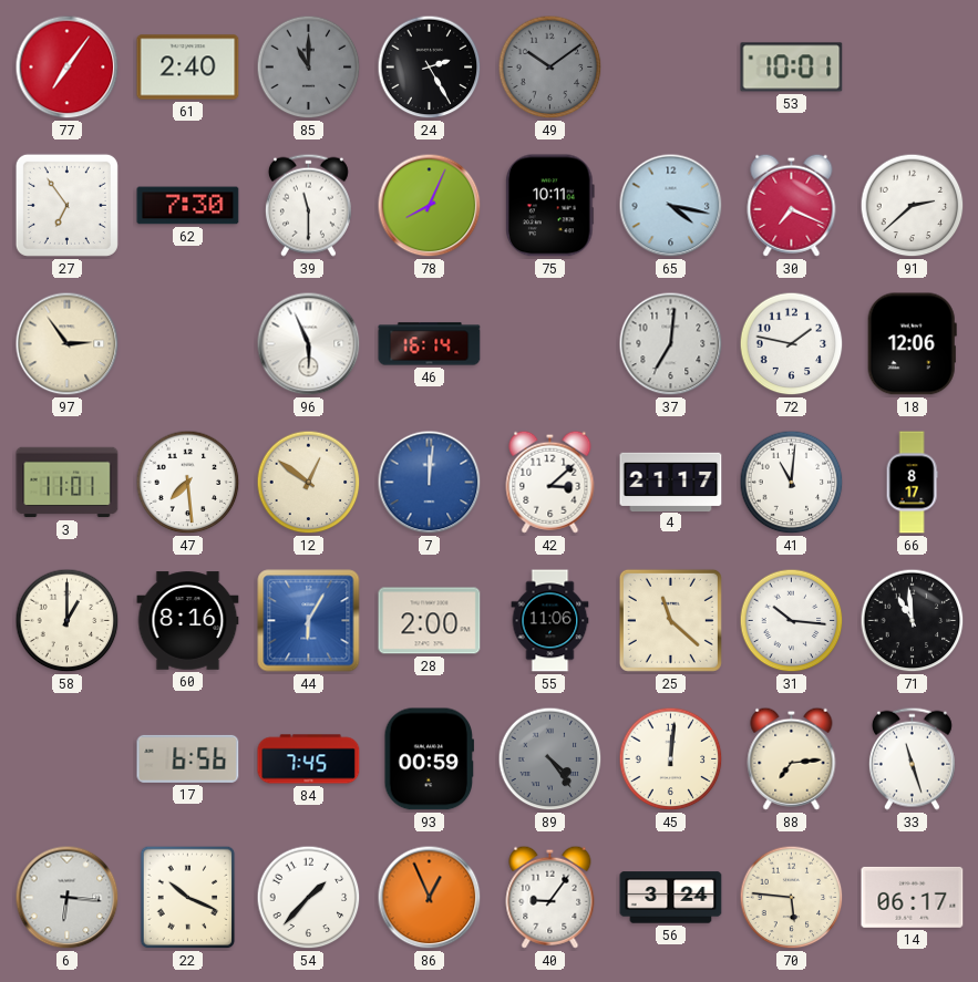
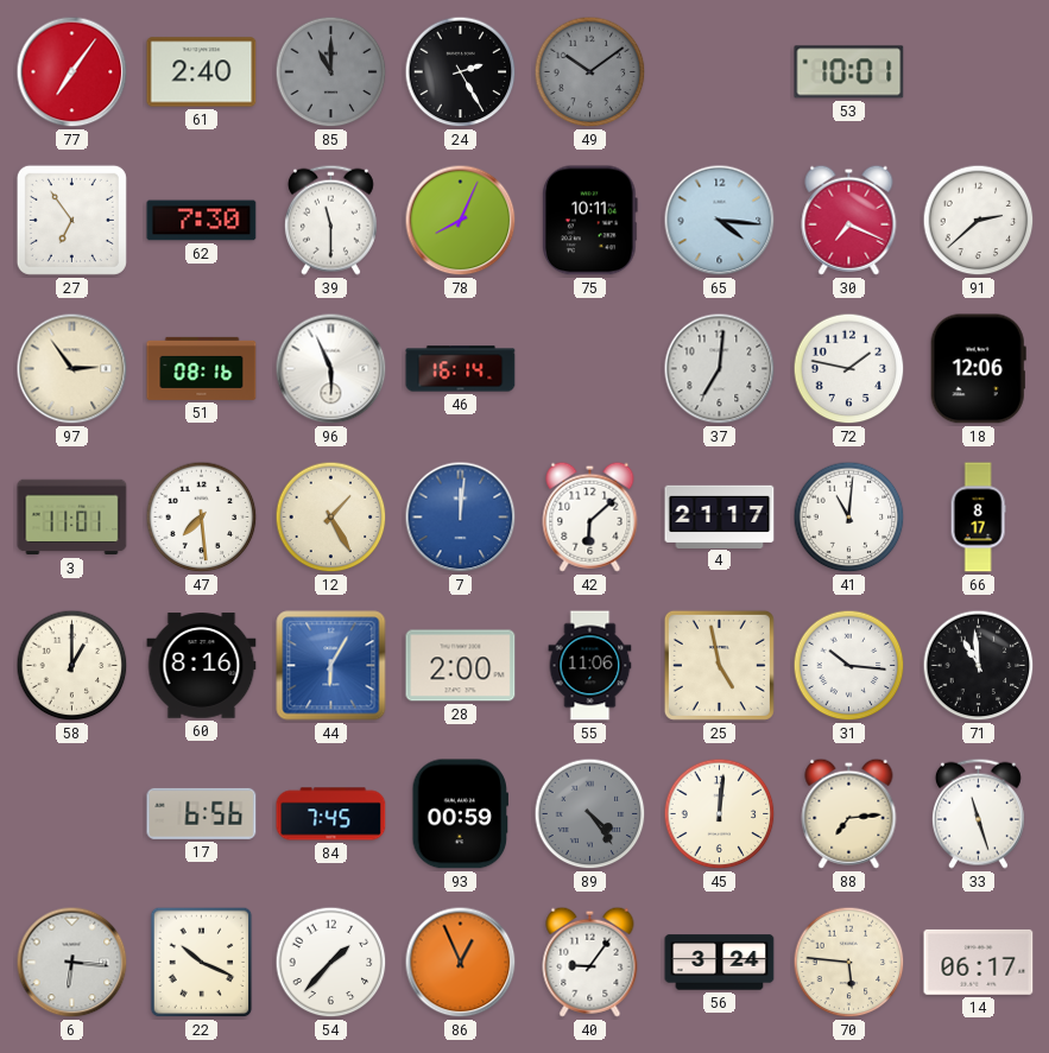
65: 4:17 -> 4:16
51: none -> 08:16
12: 12:51 -> 1:25
42: 3:08 -> 6:08
25: 11:22 -> 4:58
